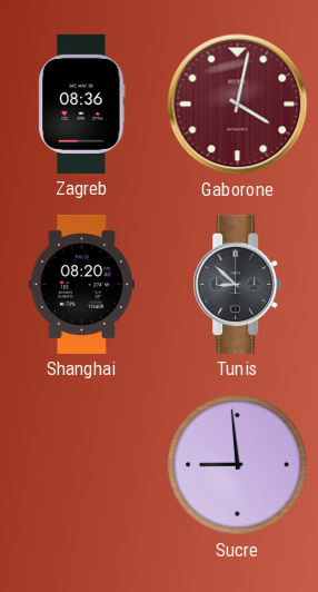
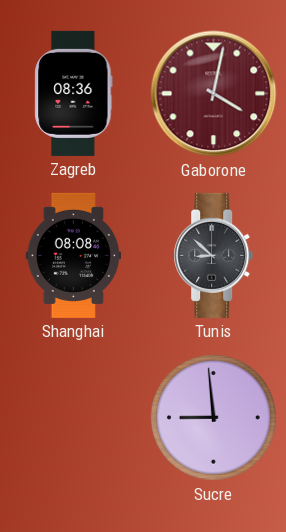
Shanghai: 08:20 -> 08:08
